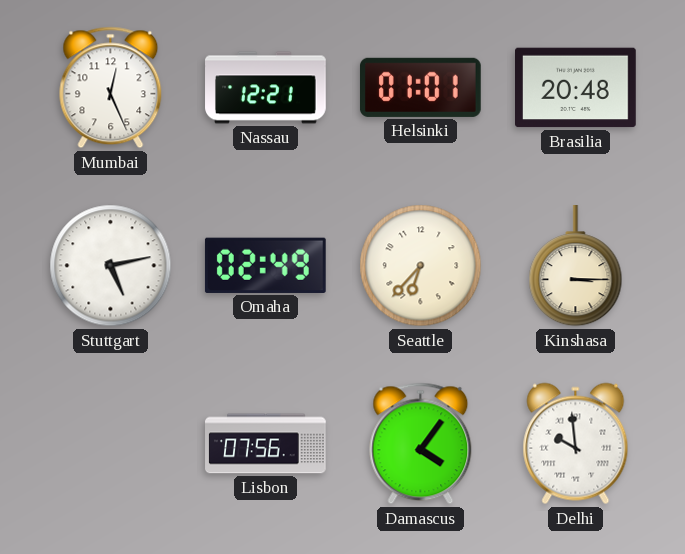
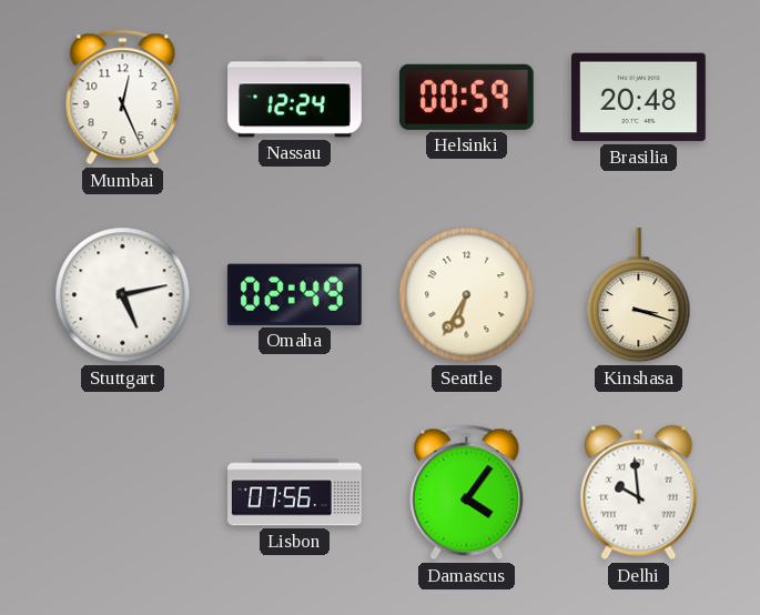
Nassau: 12:21 -> 12:24
Helsinki: 01:01 -> 00:59
Seattle: 6:37 -> 6:35
Kinshasa: 3:15 -> 3:18
